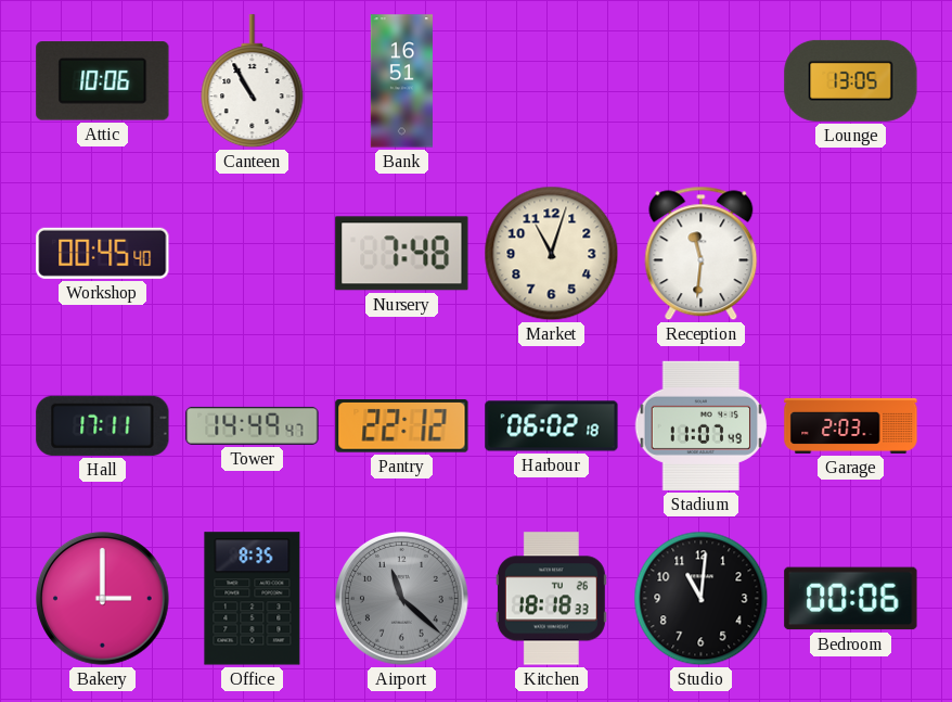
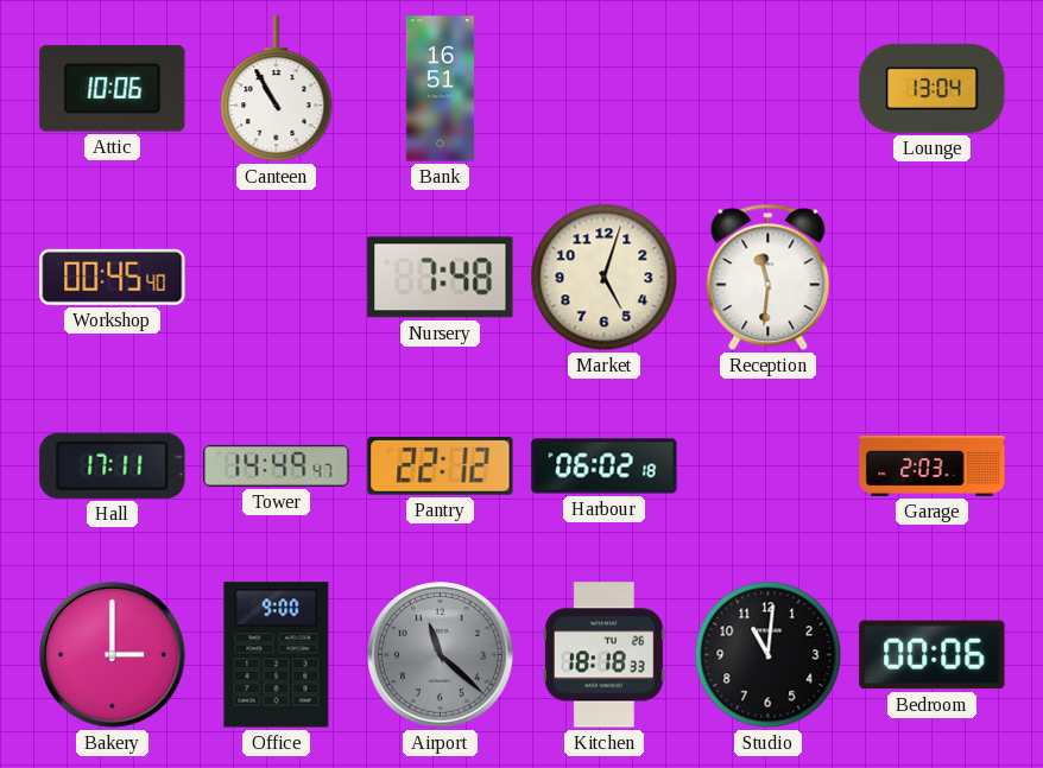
Lounge: 13:05 -> 13:04
Market: 11:03 -> 5:03
Stadium: 11:07 -> none
Office: 8:35 -> 9:00
